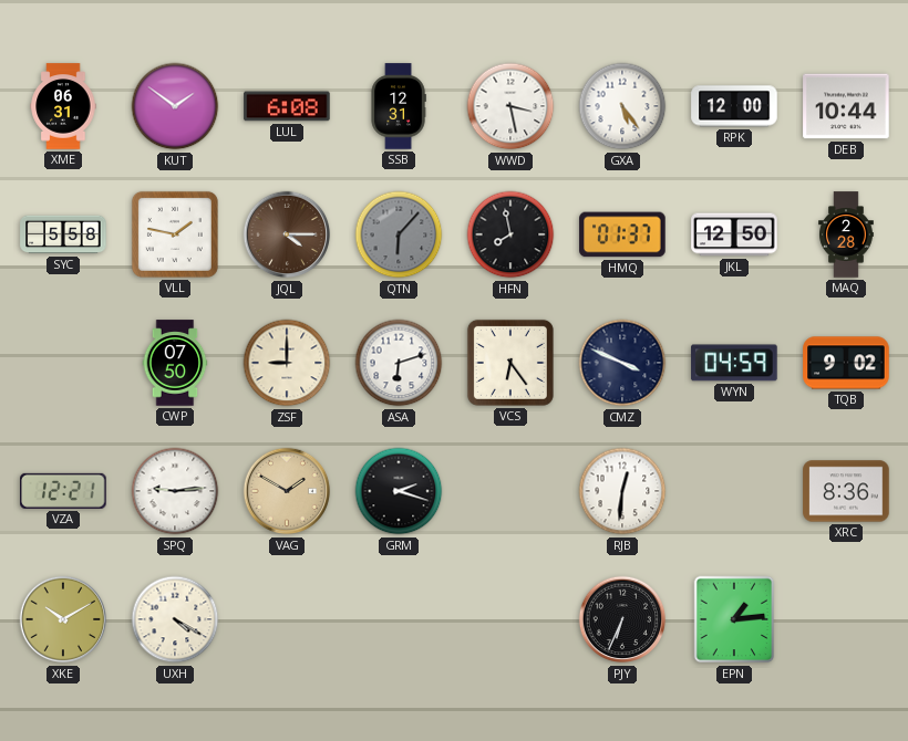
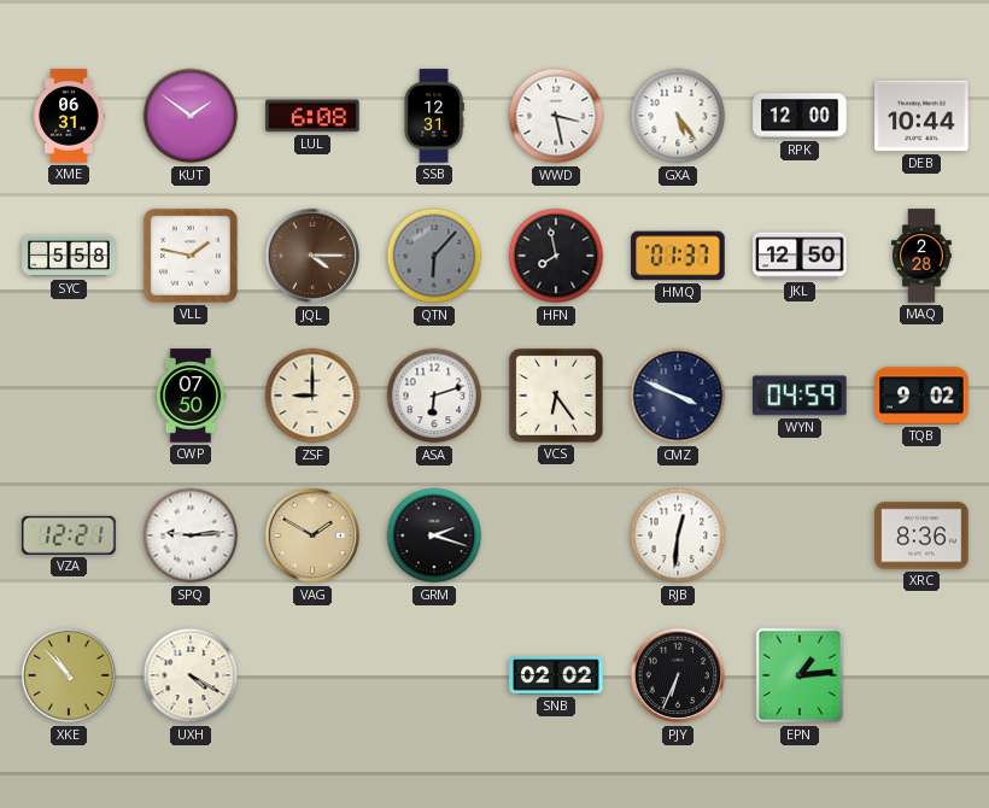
XKE: 10:10 -> 10:53
SNB: none -> 02:02
